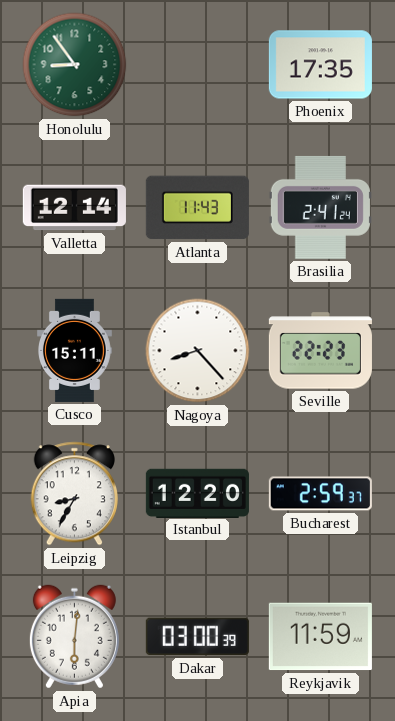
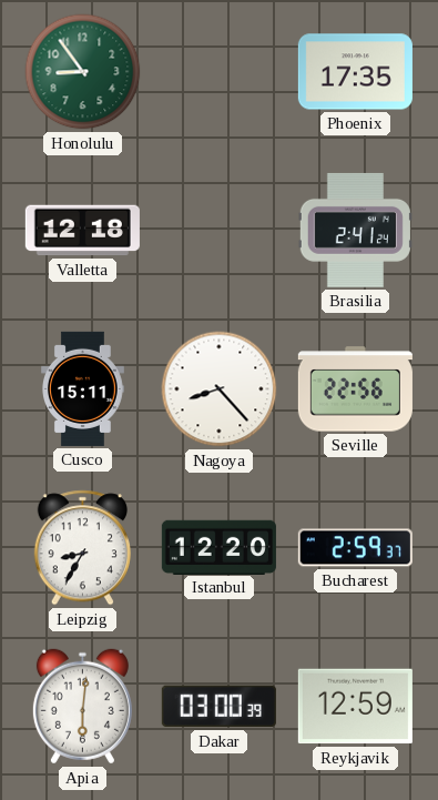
Valletta: 12:14 -> 12:18
Atlanta: 11:43 -> none
Seville: 22:23 -> 22:56
Reykjavik: 11:59 -> 12:59
